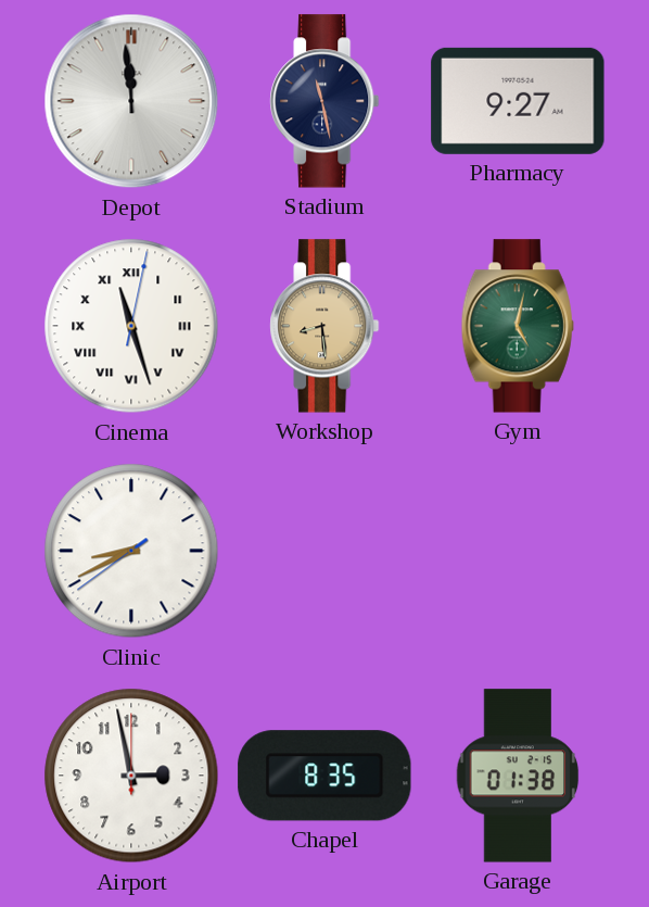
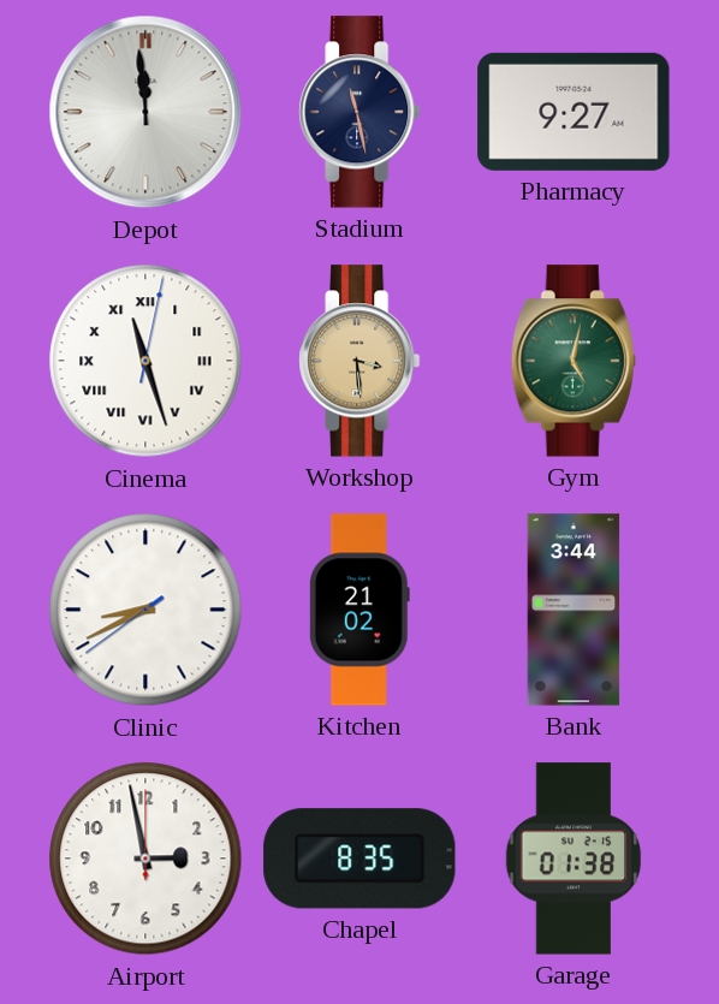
Workshop: 8:29 -> 3:29
Kitchen: none -> 21:02
Bank: none -> 3:44
